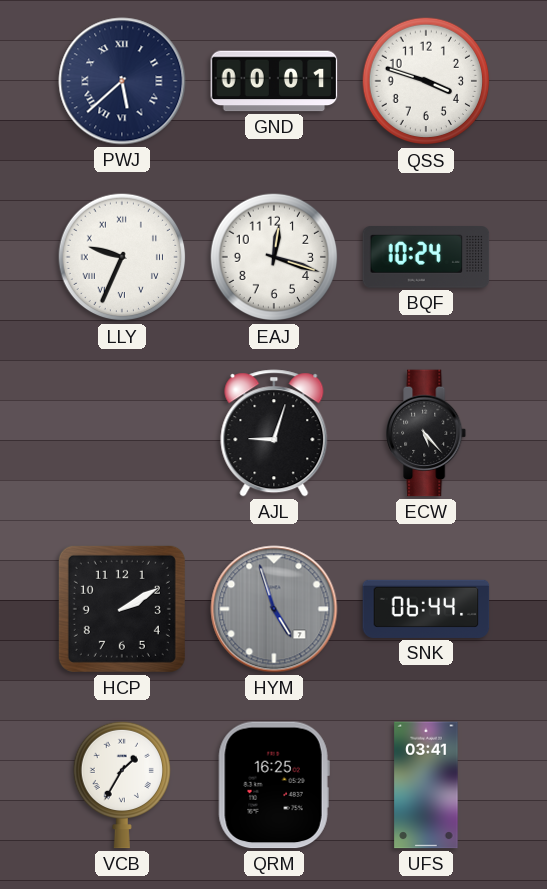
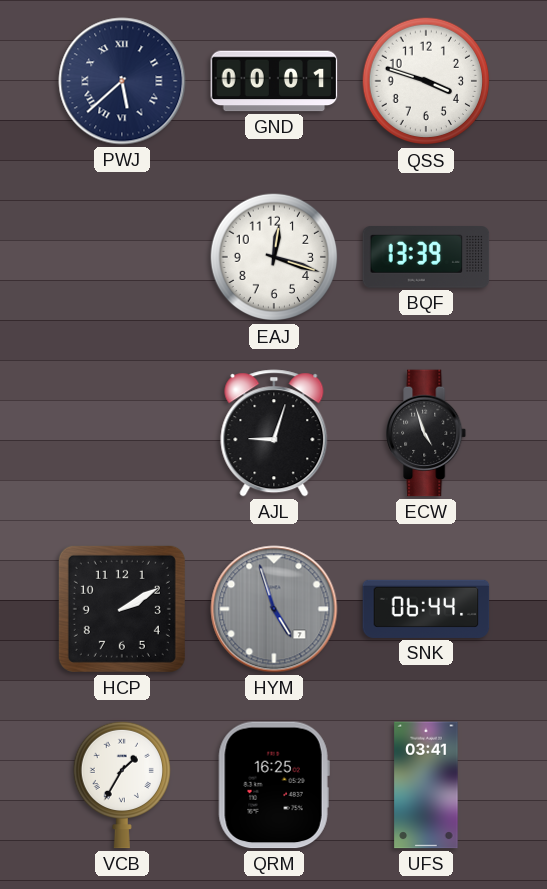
LLY: 9:34 -> none
BQF: 10:24 -> 13:39
ECW: 5:23 -> 4:57
